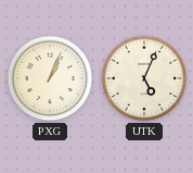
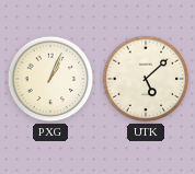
UTK: 5:04 -> 5:08
